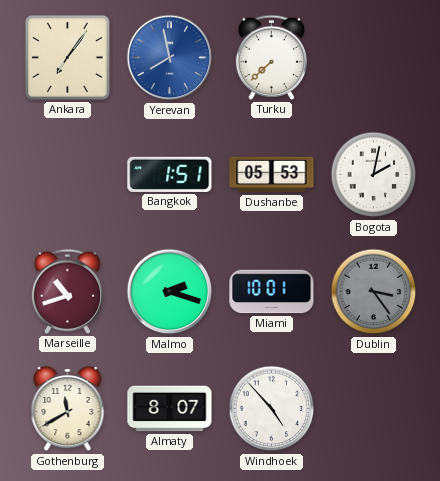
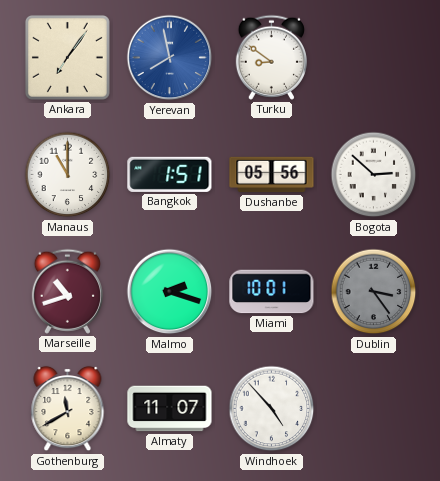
Turku: 7:38 -> 8:51
Manaus: none -> 11:00
Dushanbe: 05:53 -> 05:56
Bogota: 2:02 -> 2:52
Almaty: 8:07 -> 11:07
